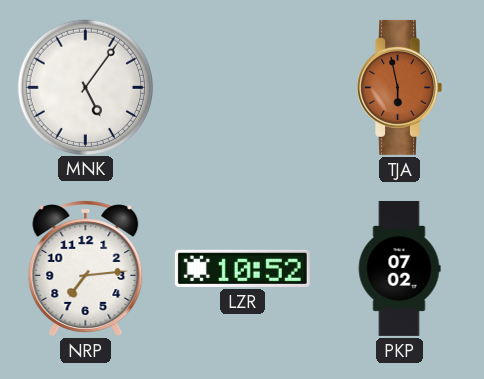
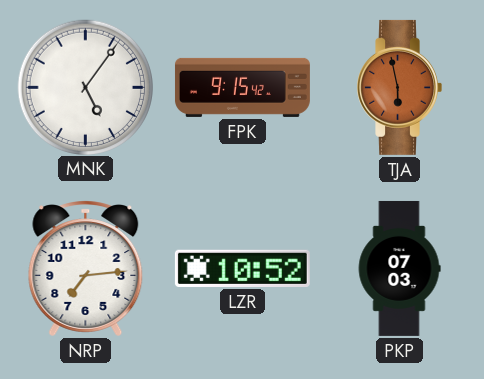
FPK: none -> 9:15
PKP: 07:02 -> 07:03
